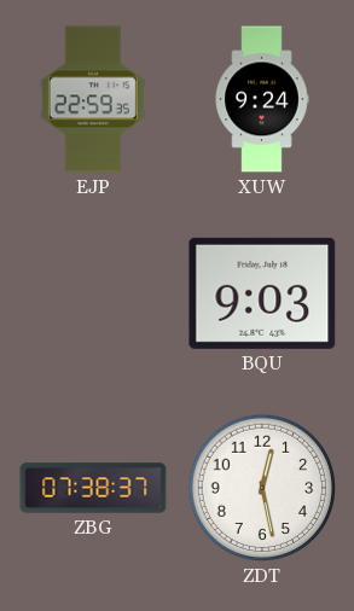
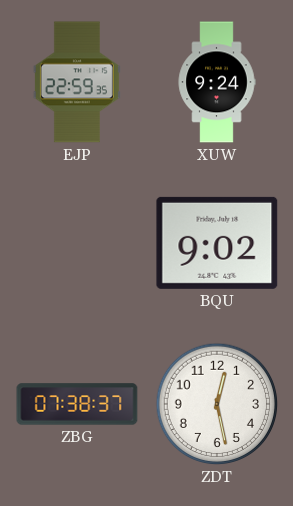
BQU: 9:03 -> 9:02
